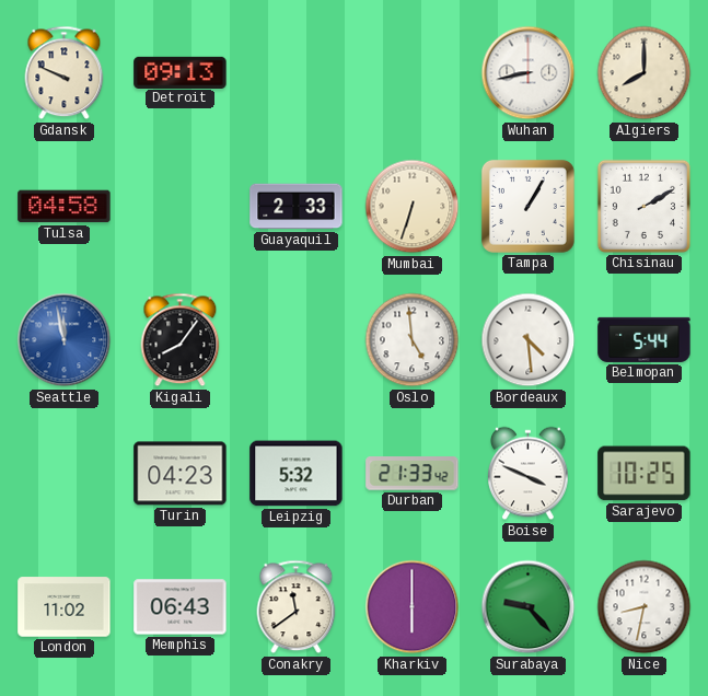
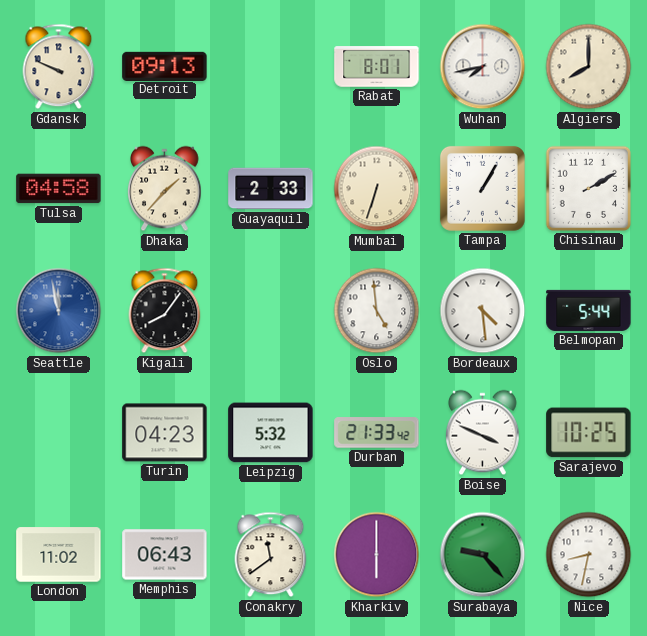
Rabat: none -> 8:01
Wuhan: 8:43 -> 7:43
Dhaka: none -> 1:37
